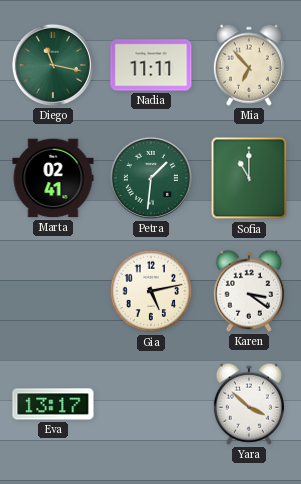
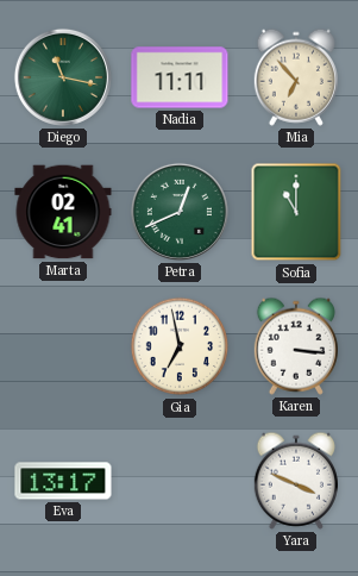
Petra: 1:31 -> 12:41
Gia: 5:13 -> 6:58
Karen: 3:21 -> 3:16
Yara: 3:52 -> 3:49
